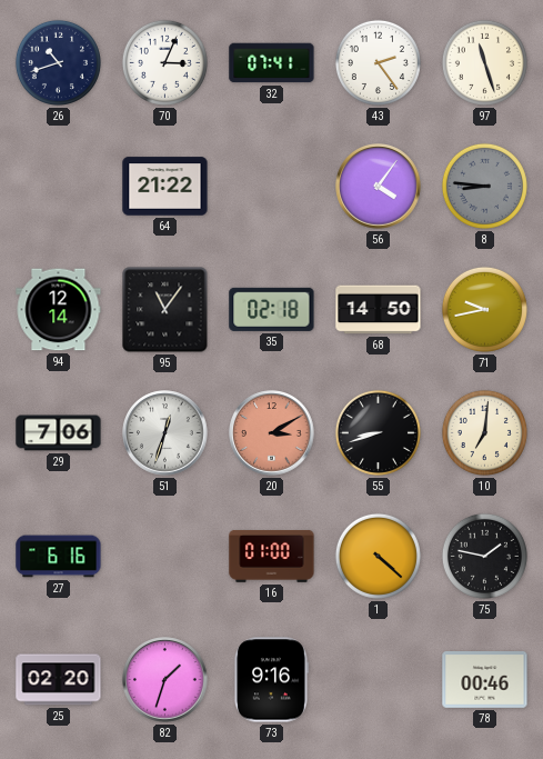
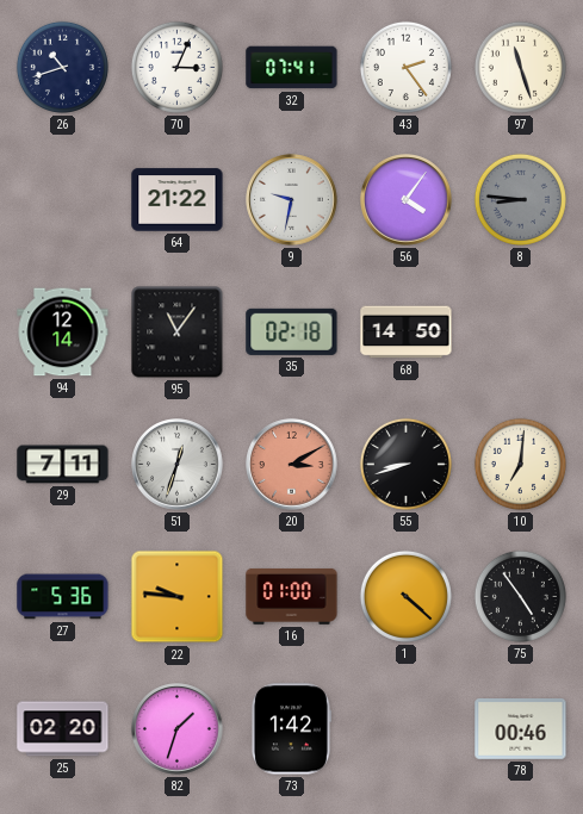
9: none -> 9:32
71: 9:43 -> none
29: 7:06 -> 7:11
27: 6:16 -> 5:36
22: none -> 9:46
75: 1:47 -> 4:54
73: 9:16 -> 1:42
